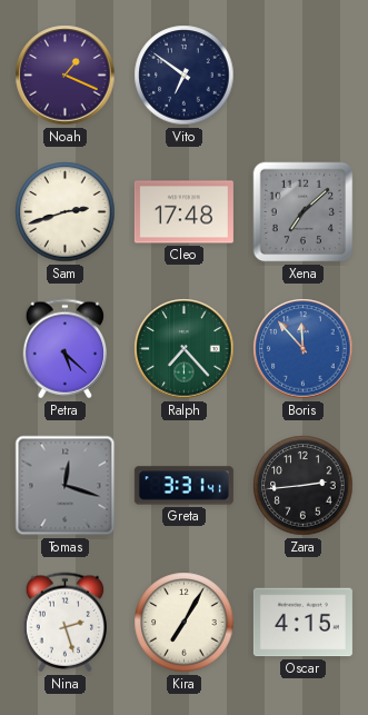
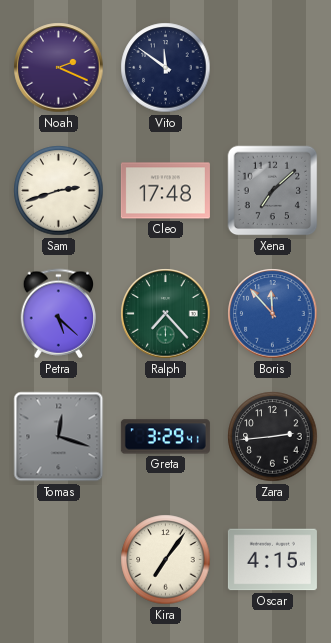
Noah: 1:19 -> 2:19
Vito: 6:51 -> 11:51
Greta: 3:31 -> 3:29
Nina: 2:27 -> none
Kira: 7:05 -> 7:06
